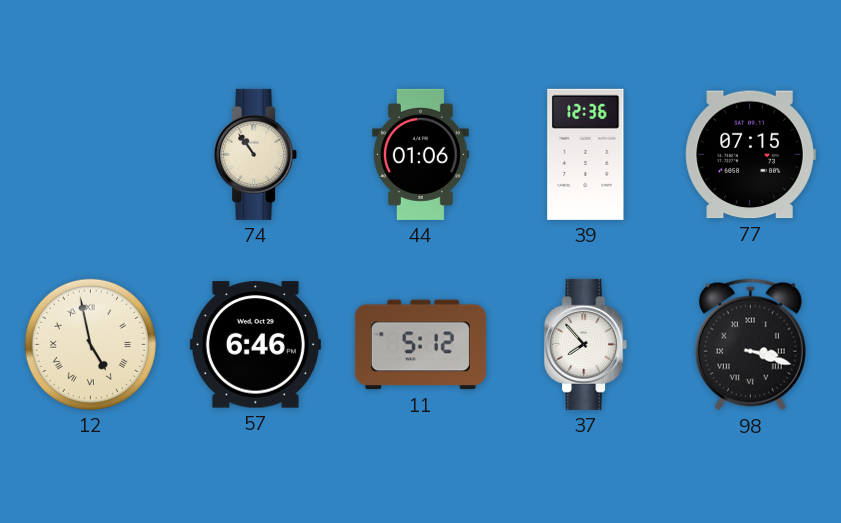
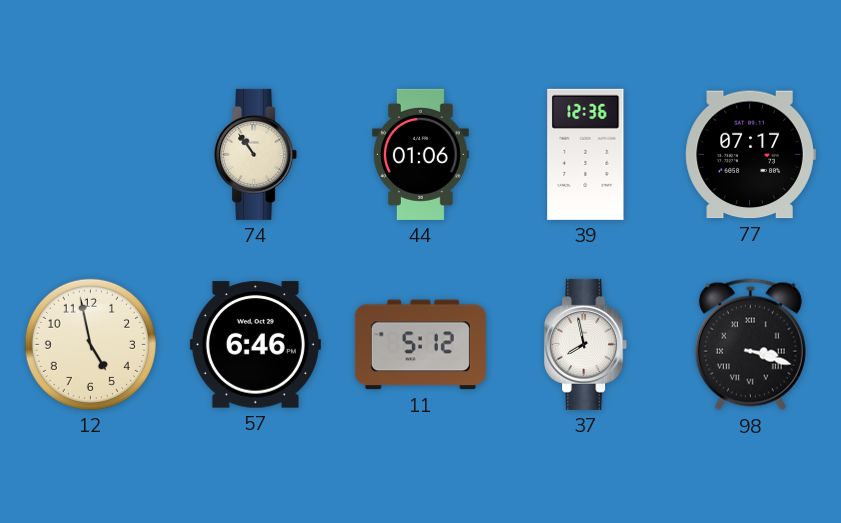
77: 07:15 -> 07:17
12 numerals: Roman -> Arabic
37: 7:53 -> 7:58
